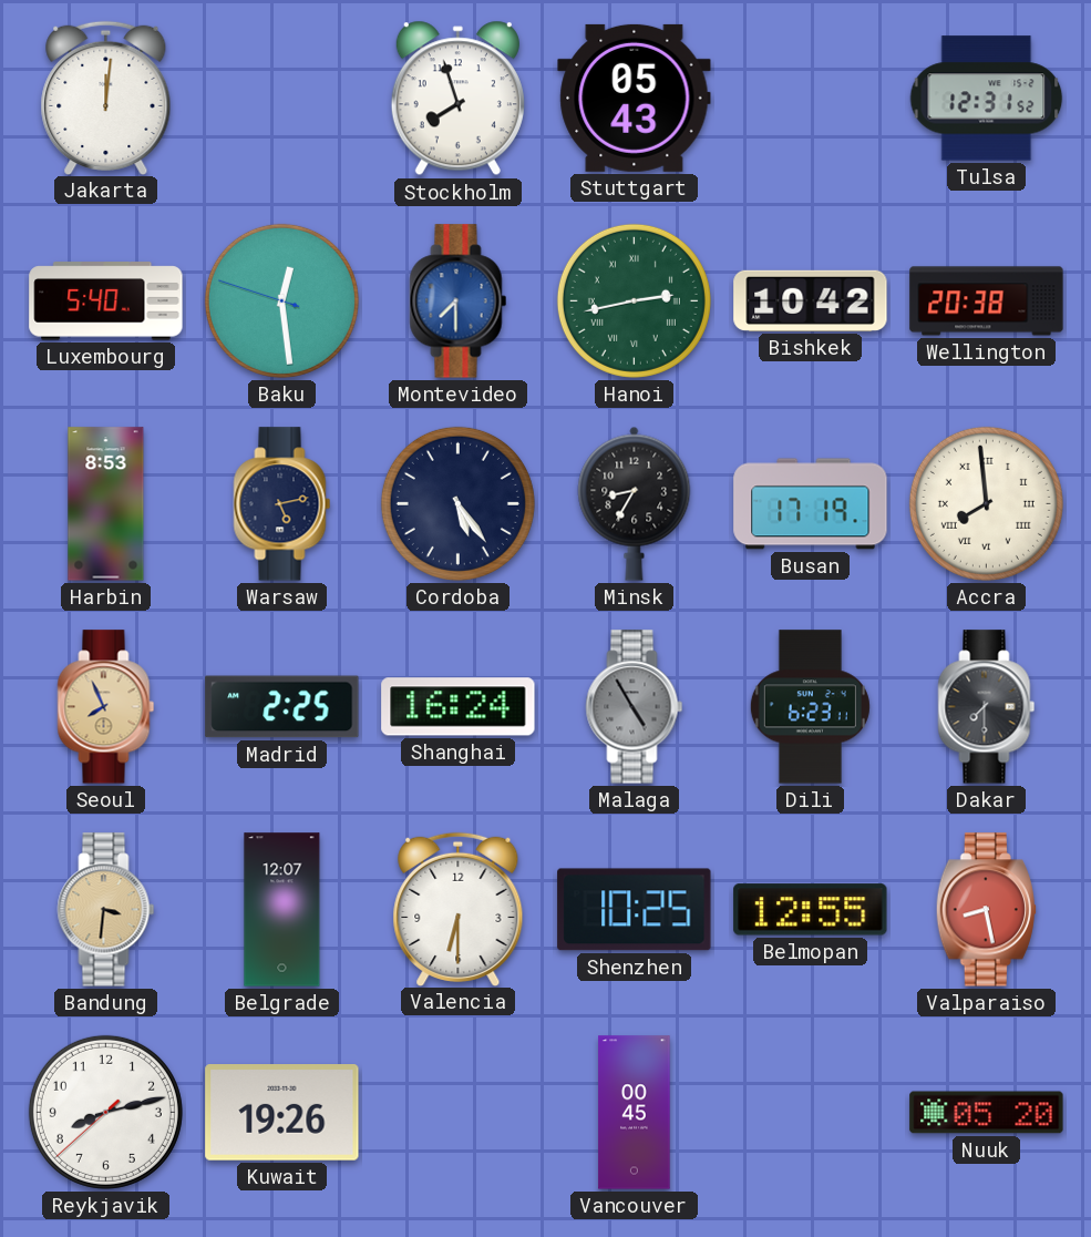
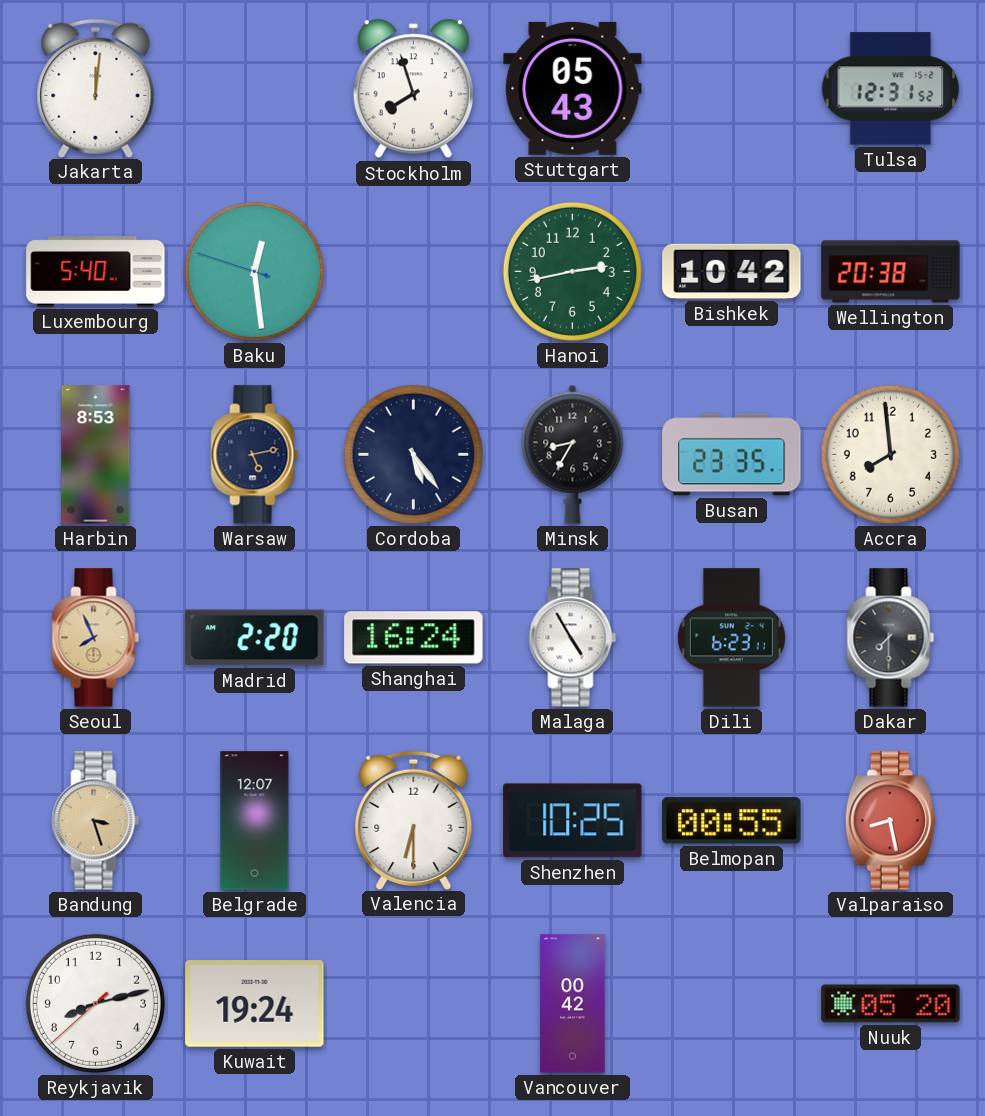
Montevideo: 7:30 -> none
Hanoi numerals: Roman -> Arabic
Busan: 17:19 -> 23:35
Accra numerals: Roman -> Arabic
Madrid: 2:25 -> 2:20
Malaga dial: grey -> white
Bandung: 3:31 -> 3:27
Belmopan: 12:55 -> 00:55
Kuwait: 19:26 -> 19:24
Vancouver: 00:45 -> 00:42
